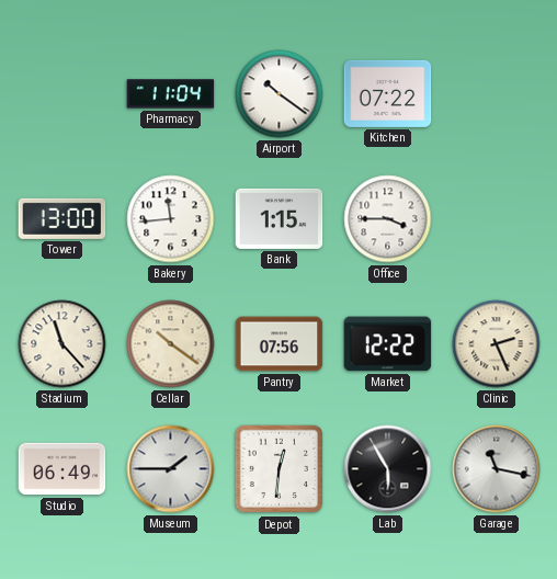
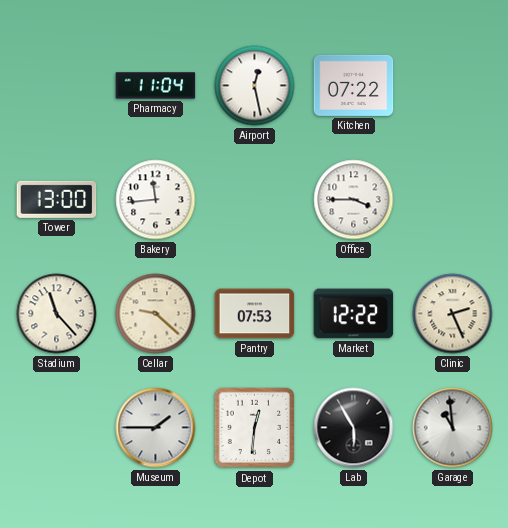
Airport: 10:21 -> 12:28
Bank: 1:15 -> none
Cellar: 10:21 -> 9:22
Pantry: 07:56 -> 07:53
Studio: 06:49 -> none
Garage: 11:17 -> 10:59
